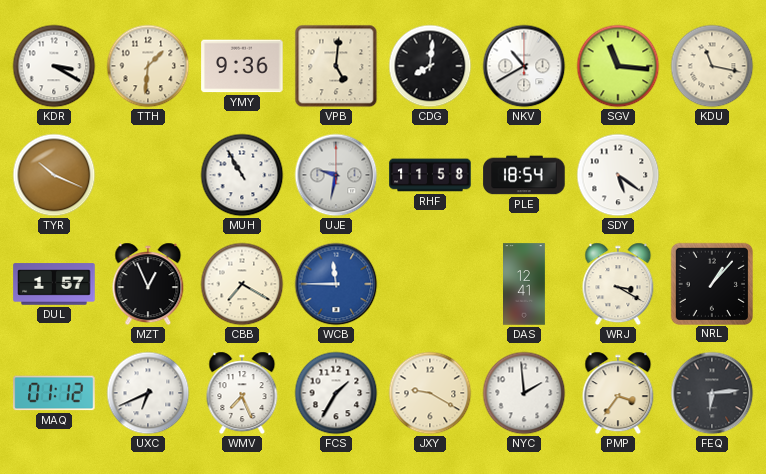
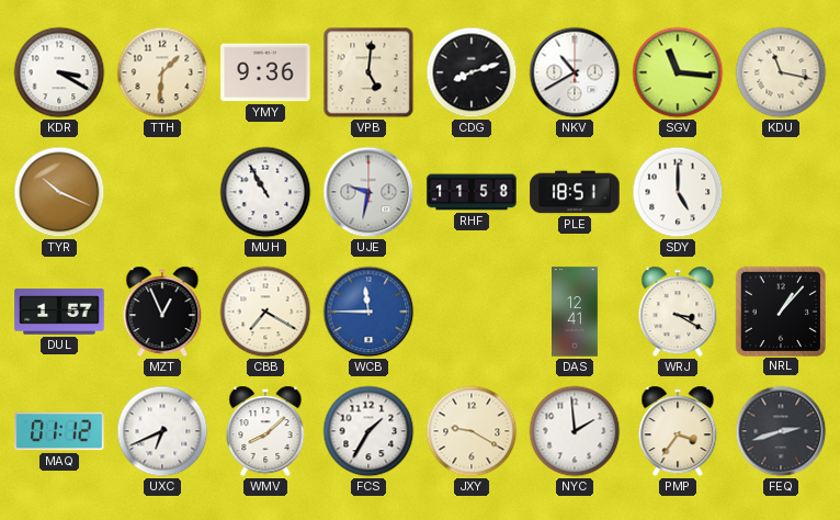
CDG: 8:01 -> 8:12
PLE: 18:54 -> 18:51
SDY: 5:21 -> 5:00
WMV: 7:26 -> 8:08
FEQ: 6:14 -> 2:42
